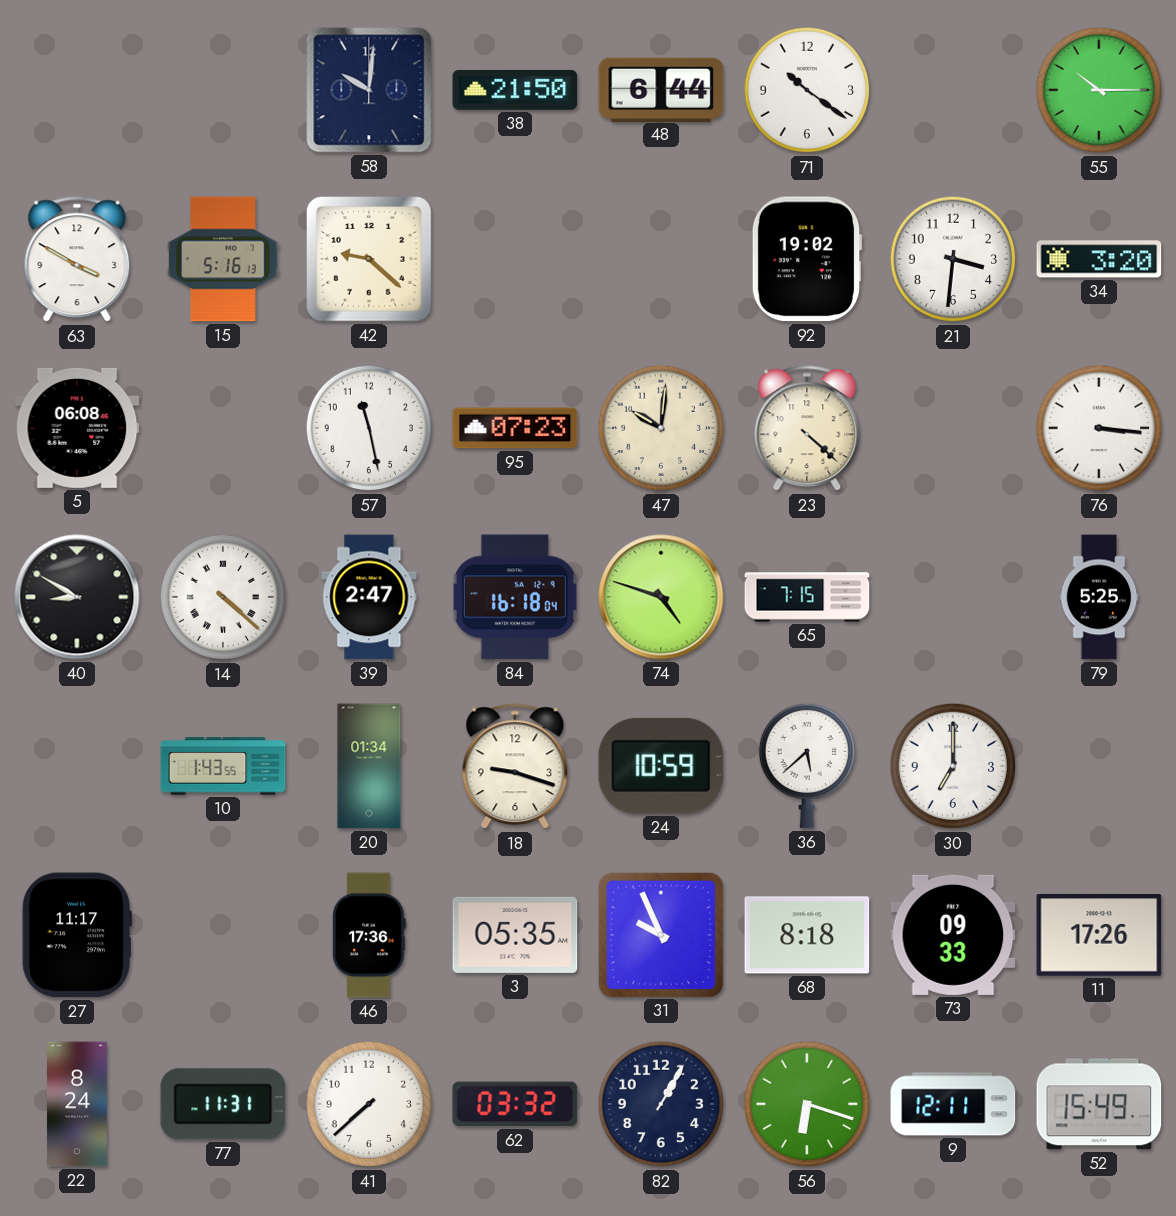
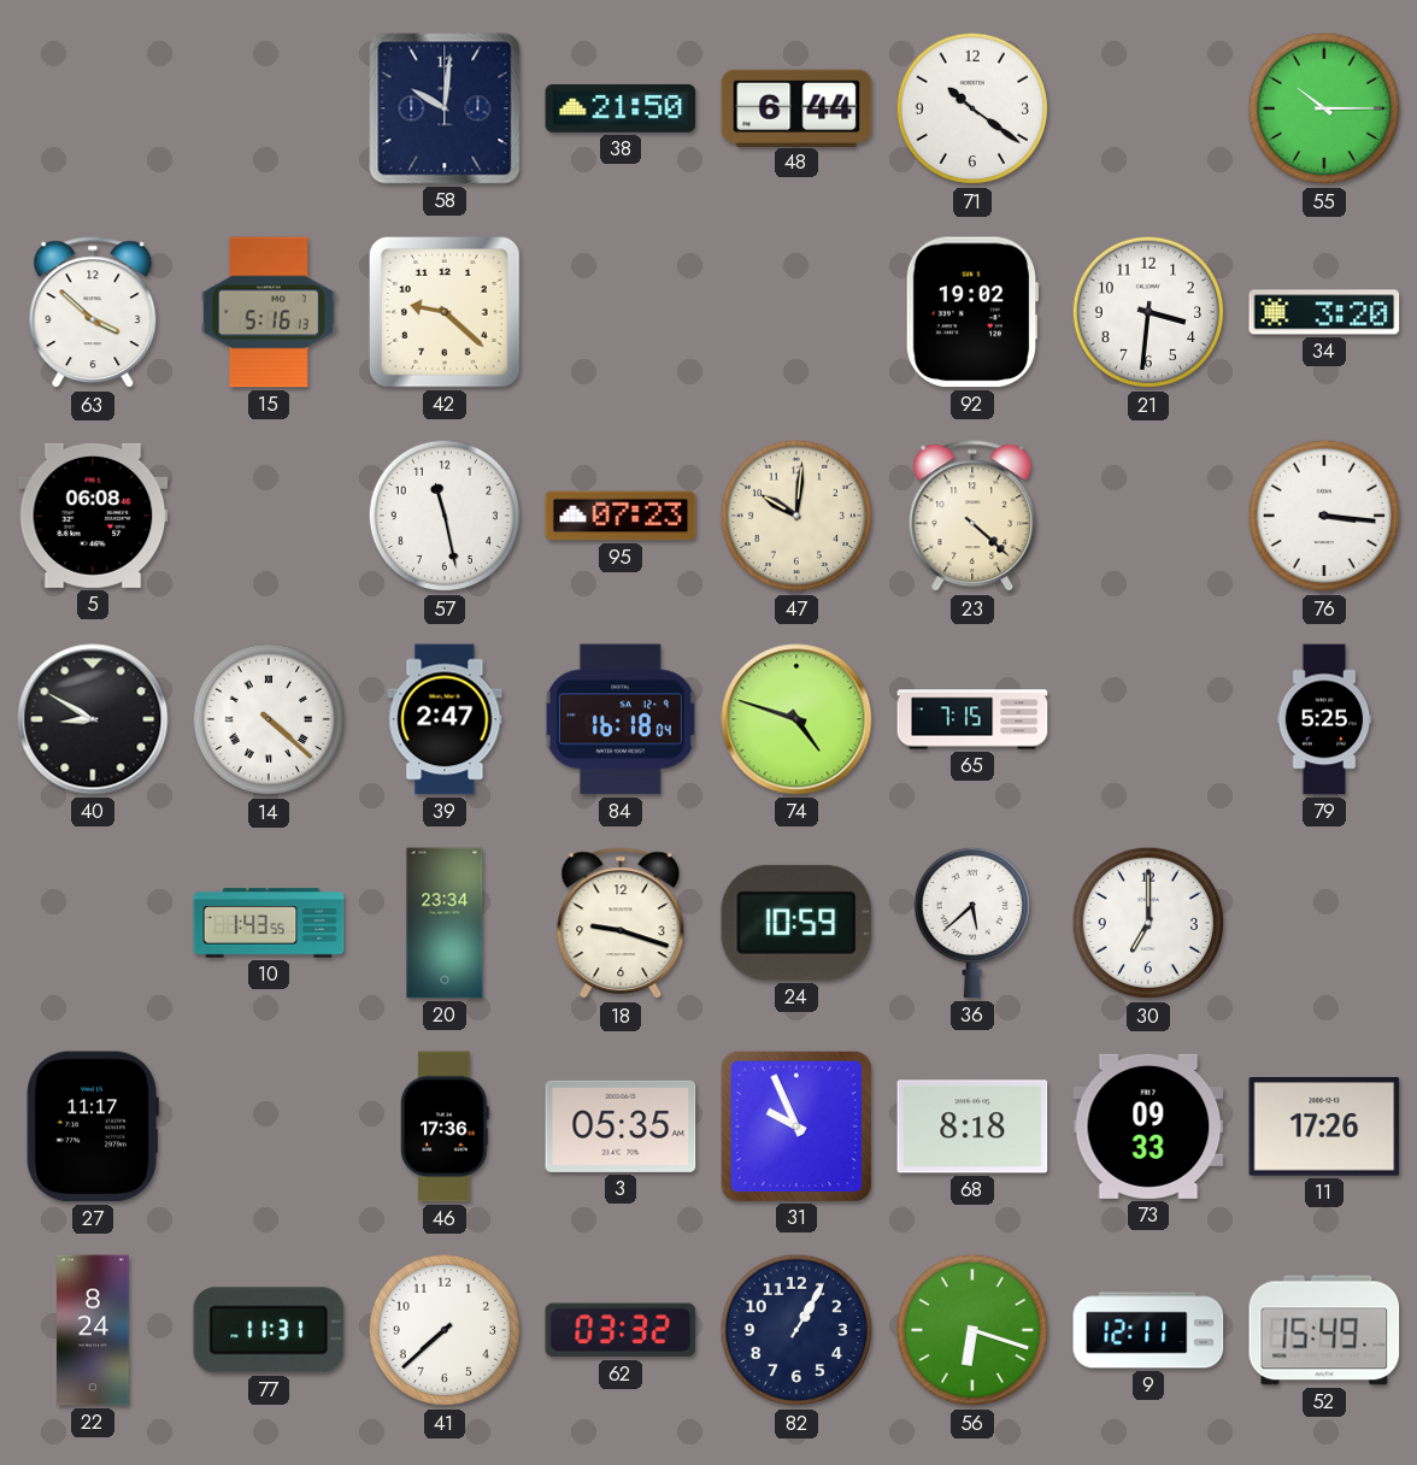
63: 3:50 -> 3:52
20: 01:34 -> 23:34
